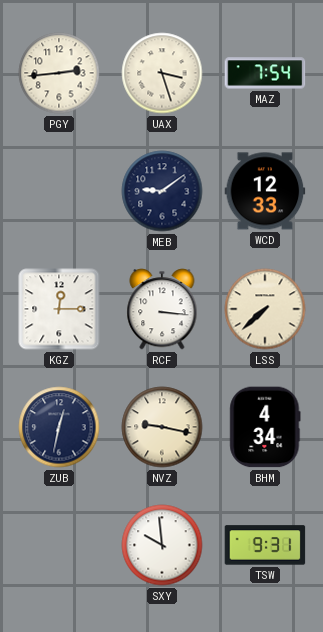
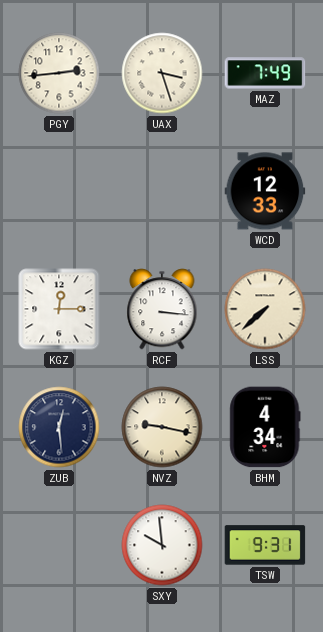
MAZ: 7:54 -> 7:49
MEB: 9:09 -> none
ZUB: 12:32 -> 12:29
